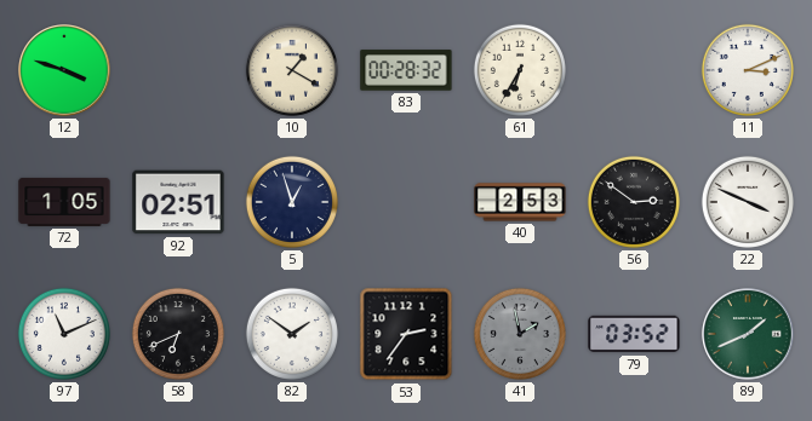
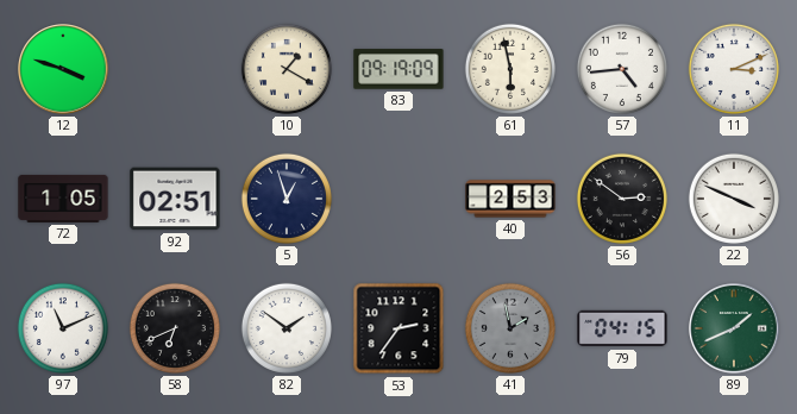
83: 00:28 -> 09:19
61: 6:35 -> 5:58
57: none -> 4:44
79: 03:52 -> 04:15
